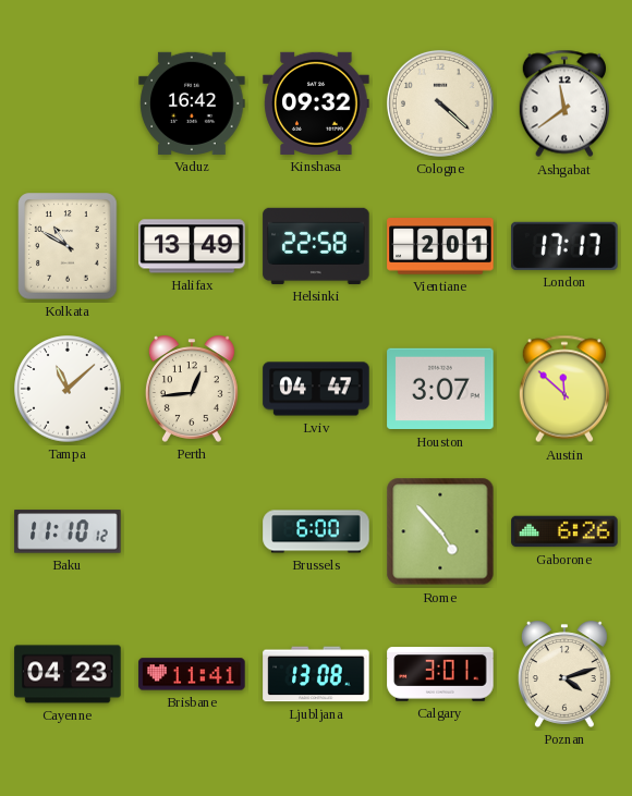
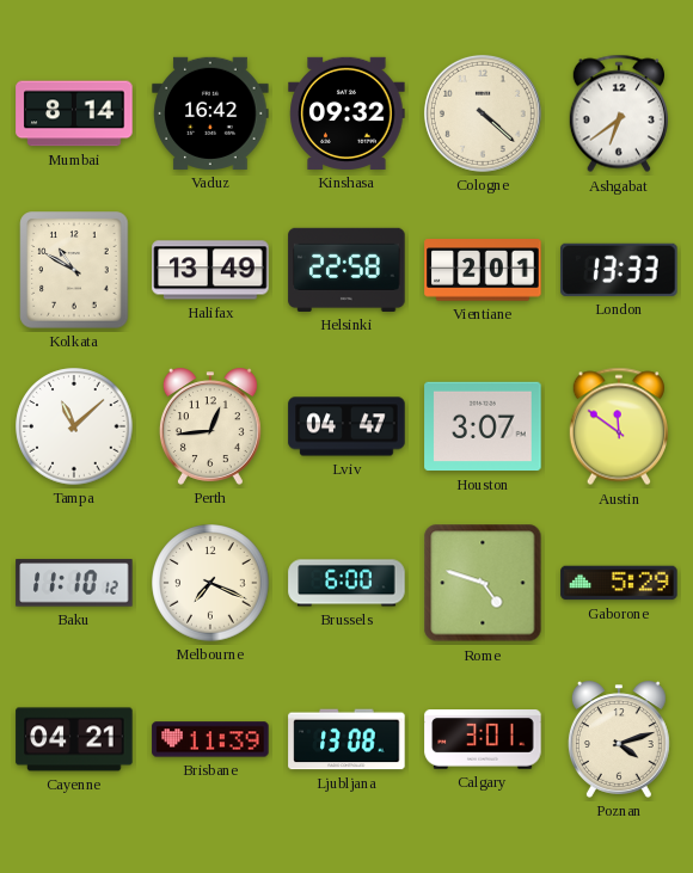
Mumbai: none -> 8:14
Ashgabat: 11:39 -> 6:39
London: 17:17 -> 13:33
Austin: 11:52 -> 11:51
Melbourne: none -> 7:19
Rome: 4:53 -> 4:48
Gaborone: 6:26 -> 5:29
Cayenne: 04:23 -> 04:21
Brisbane: 11:41 -> 11:39
